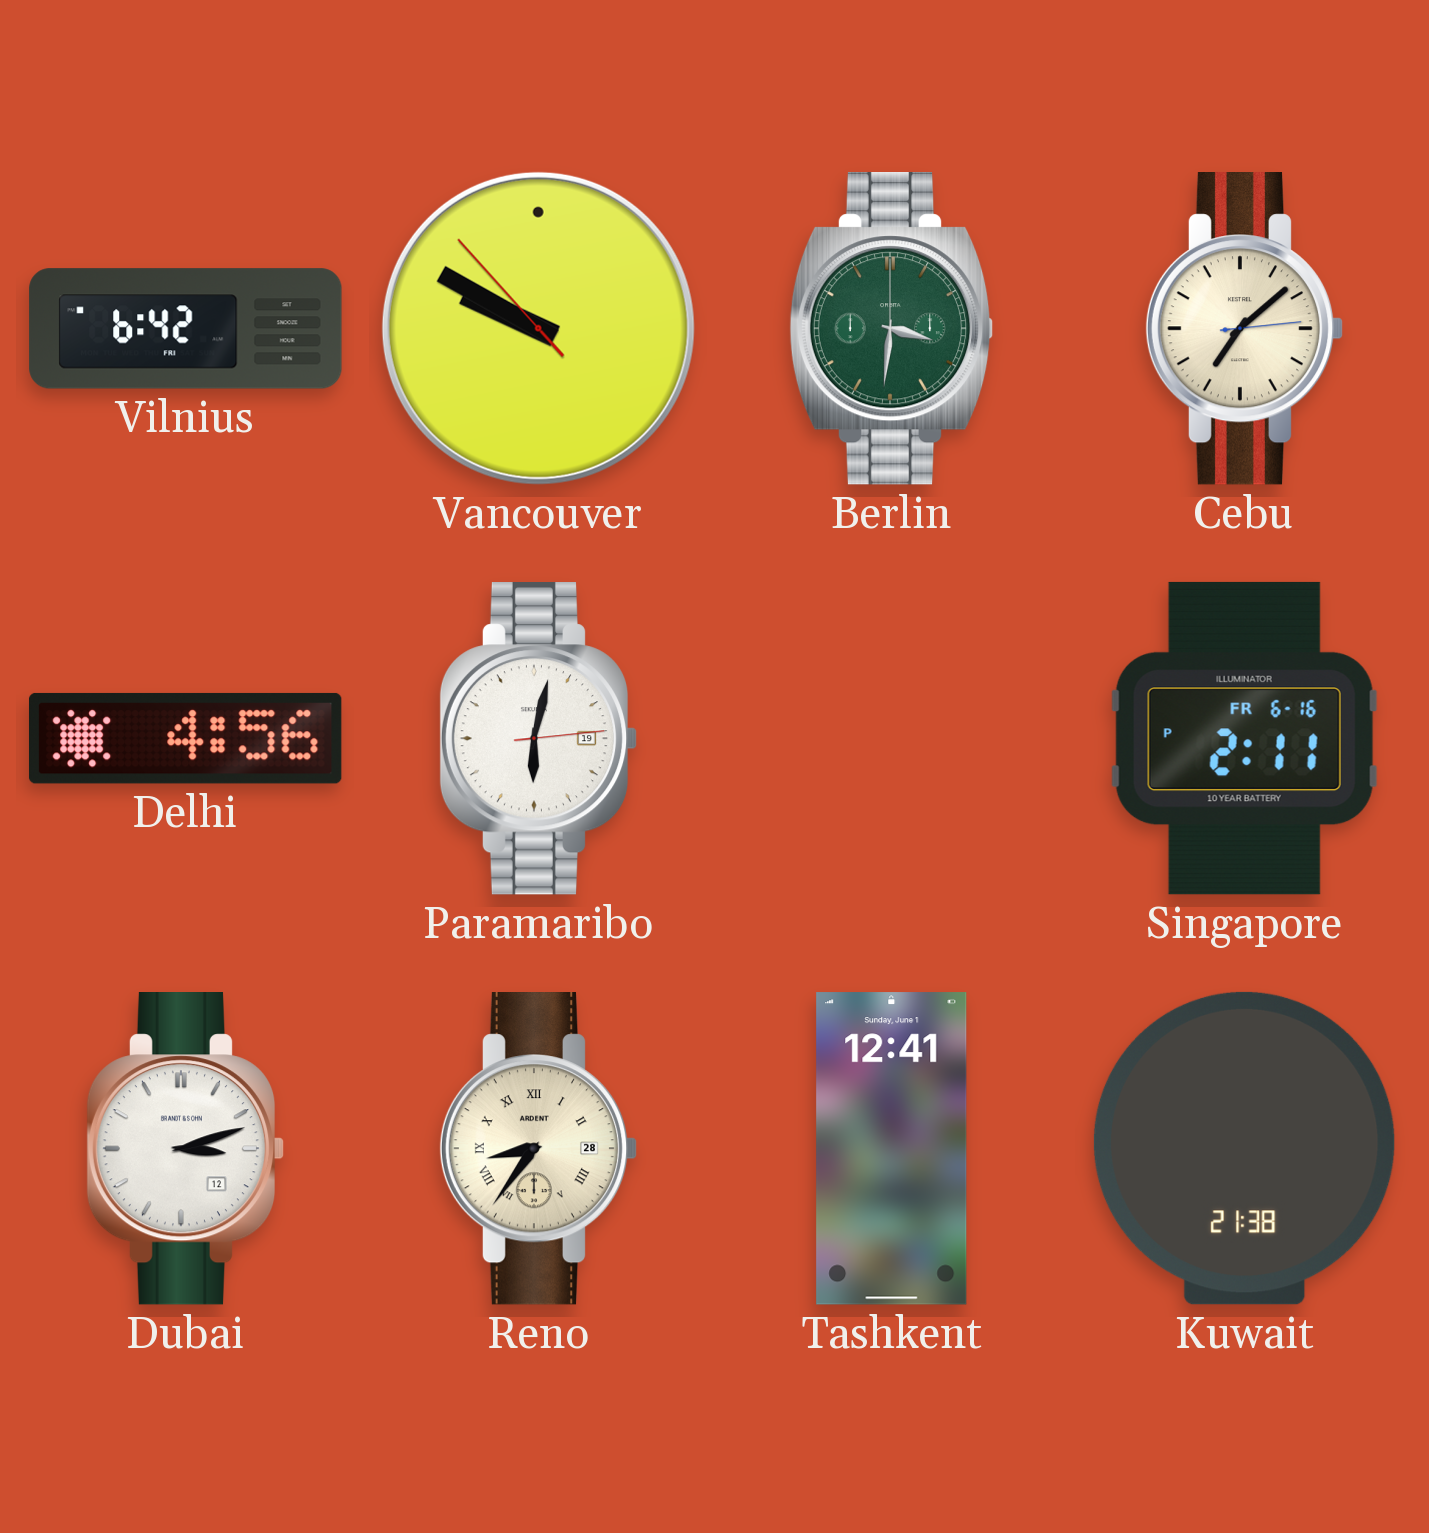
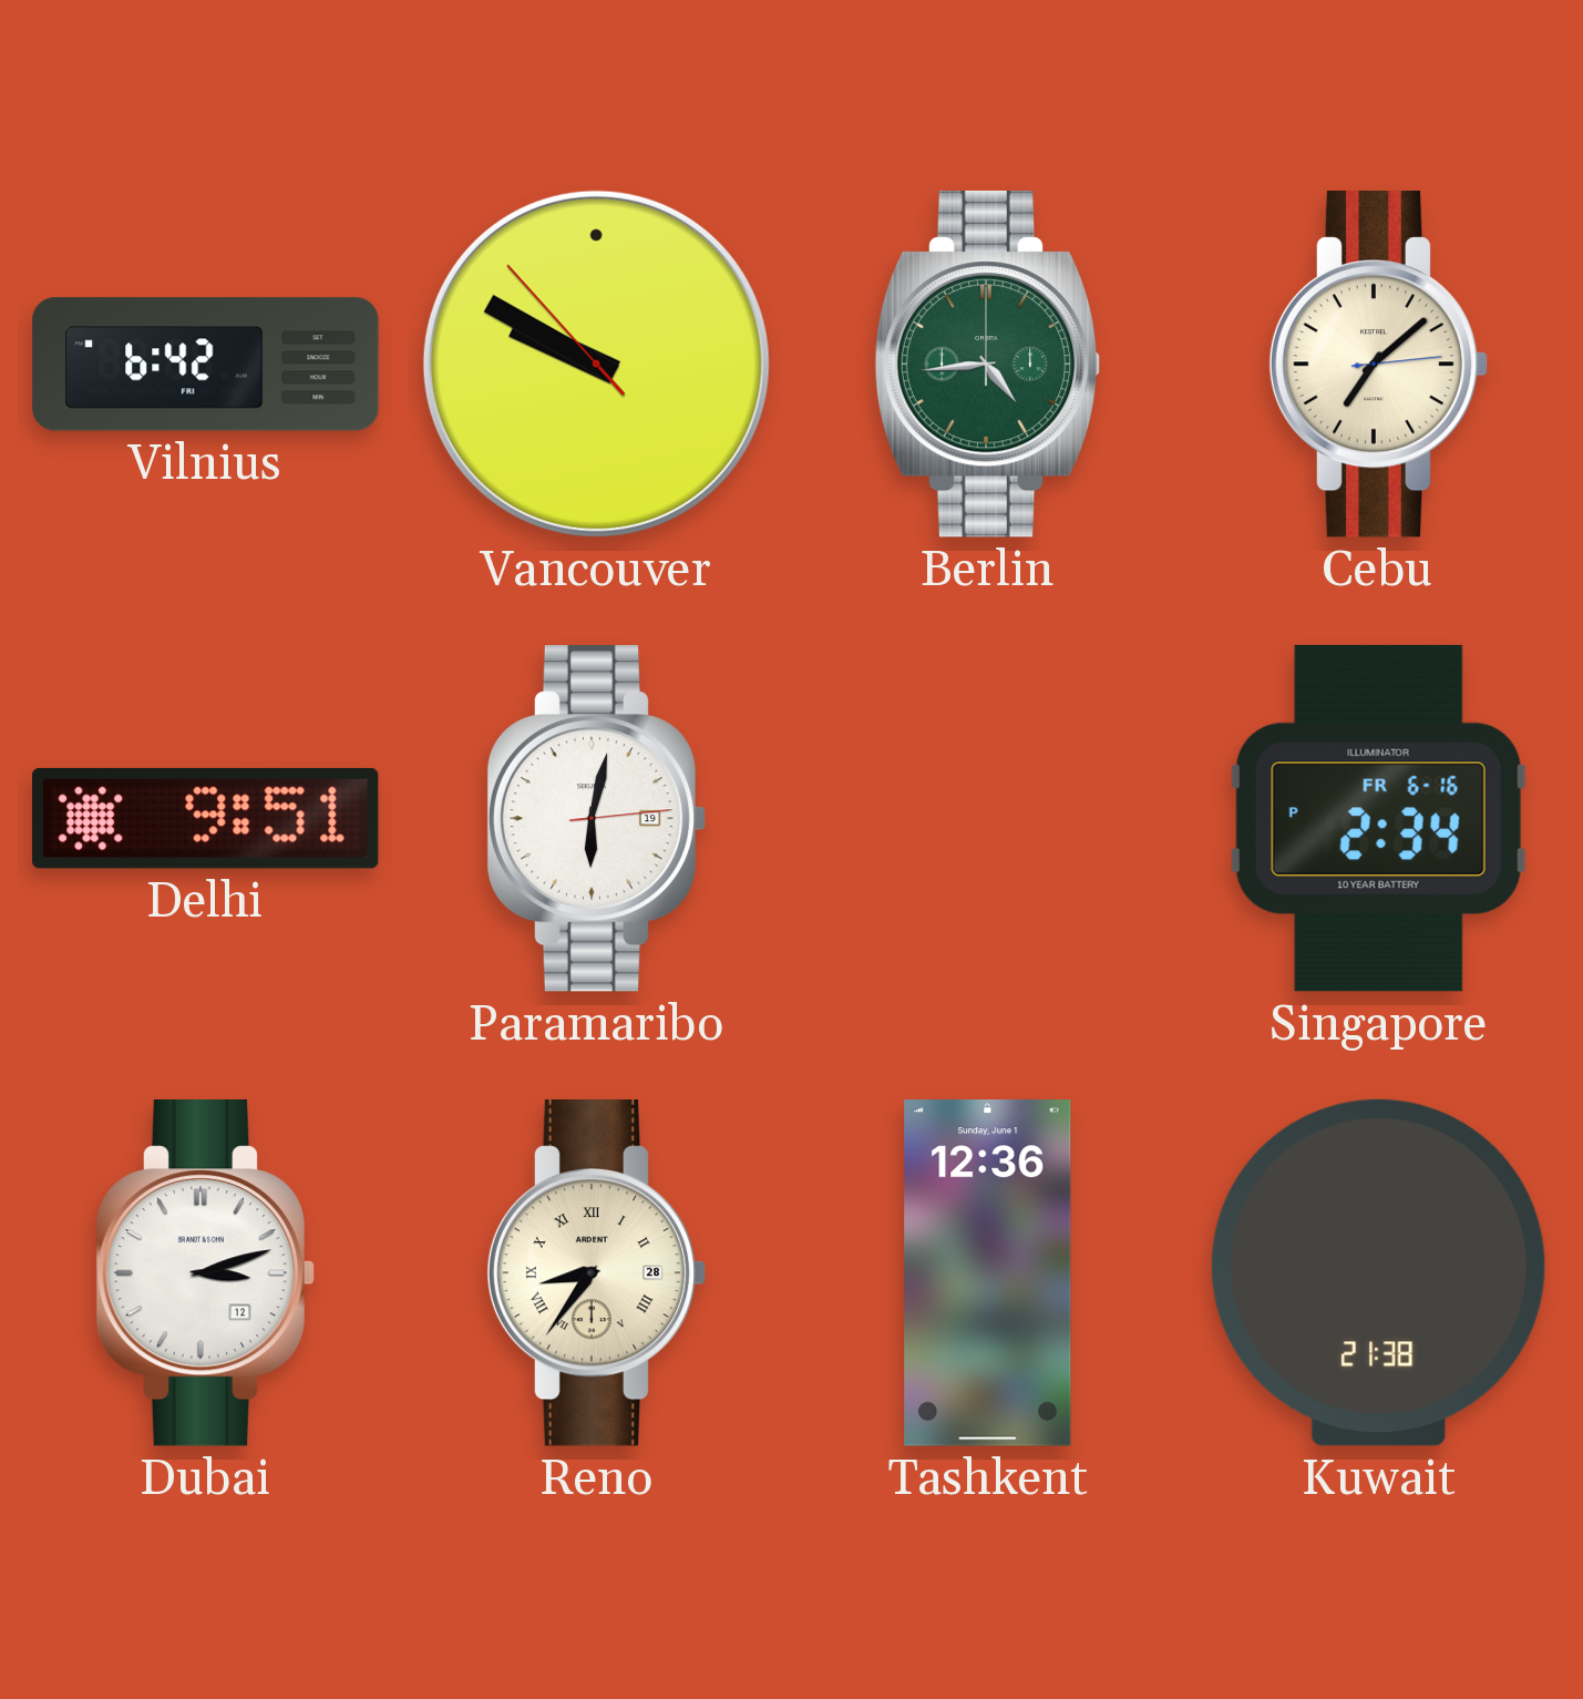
Berlin: 3:31 -> 4:44
Delhi: 4:56 -> 9:51
Singapore: 2:11 -> 2:34
Tashkent: 12:41 -> 12:36
